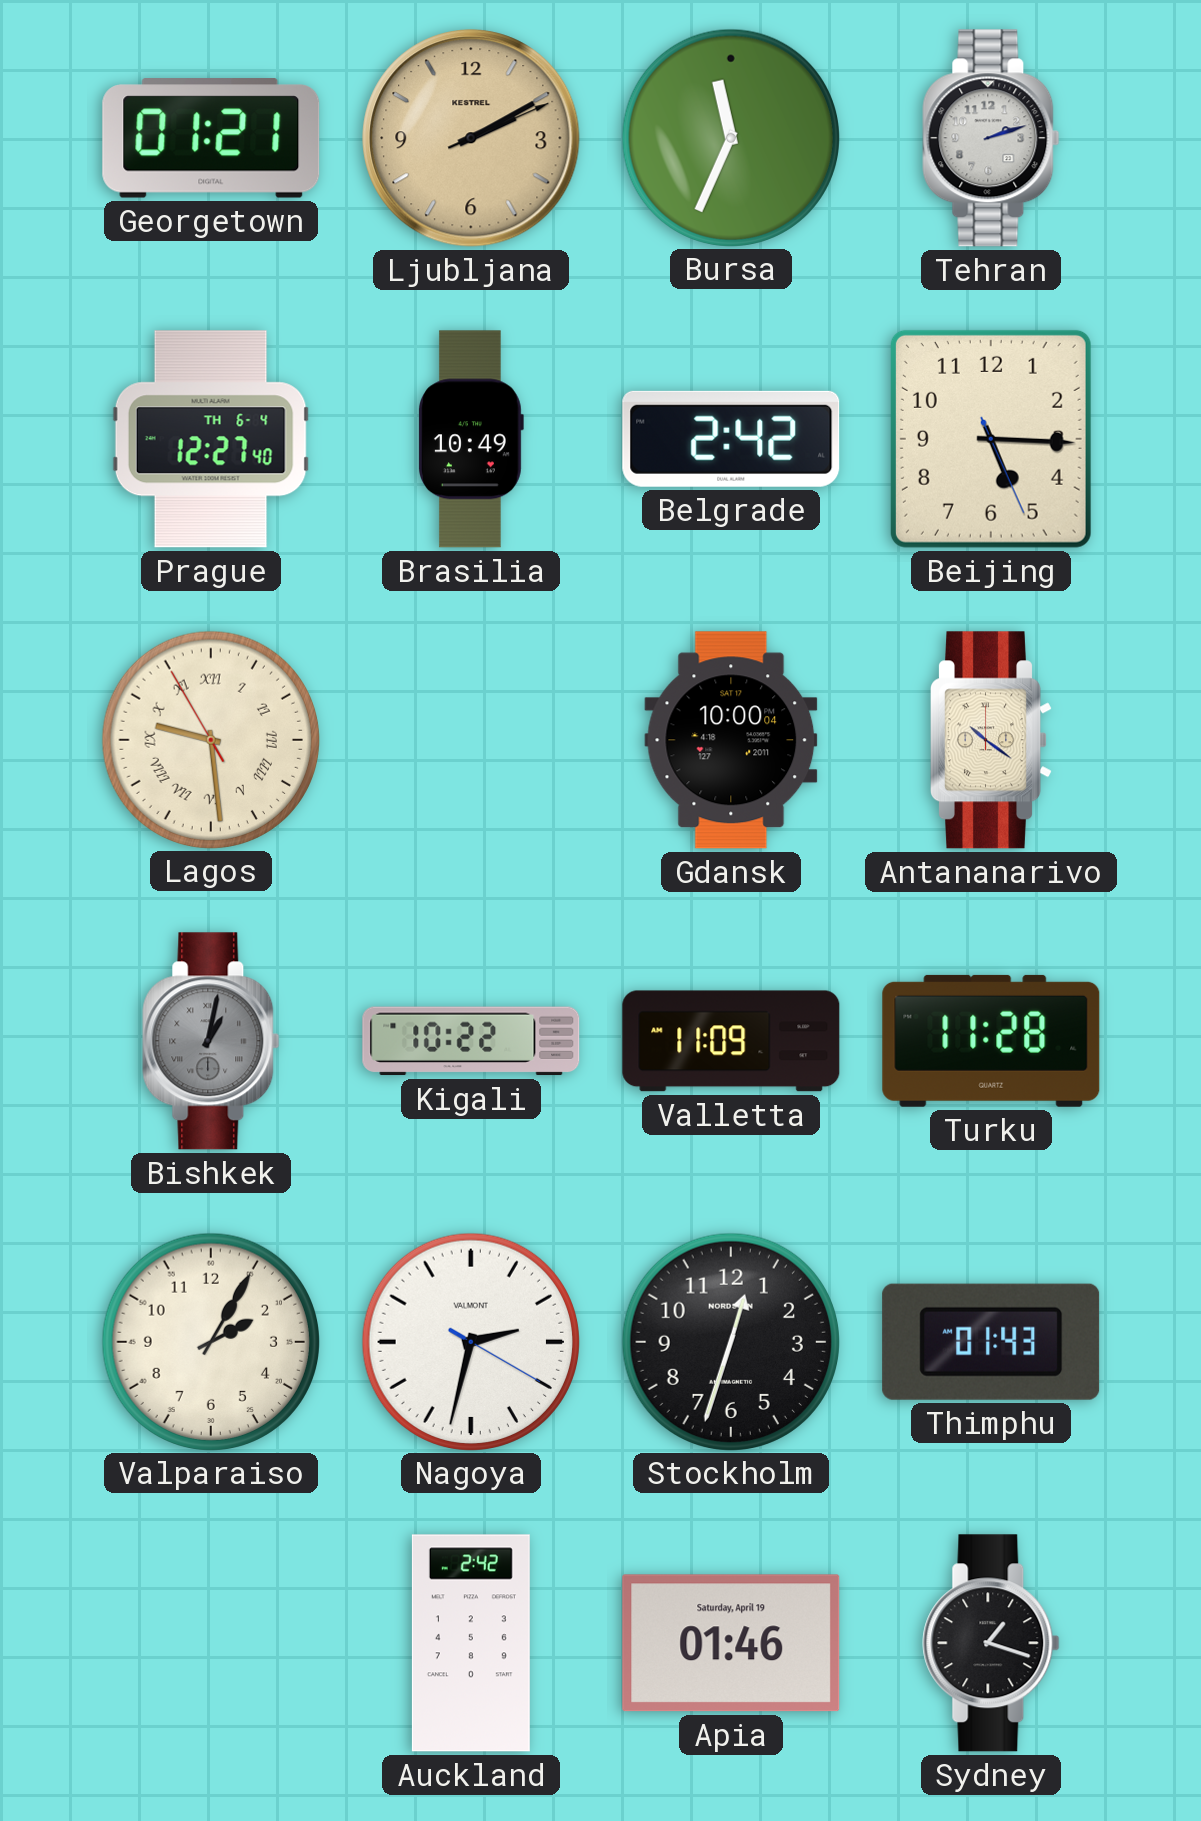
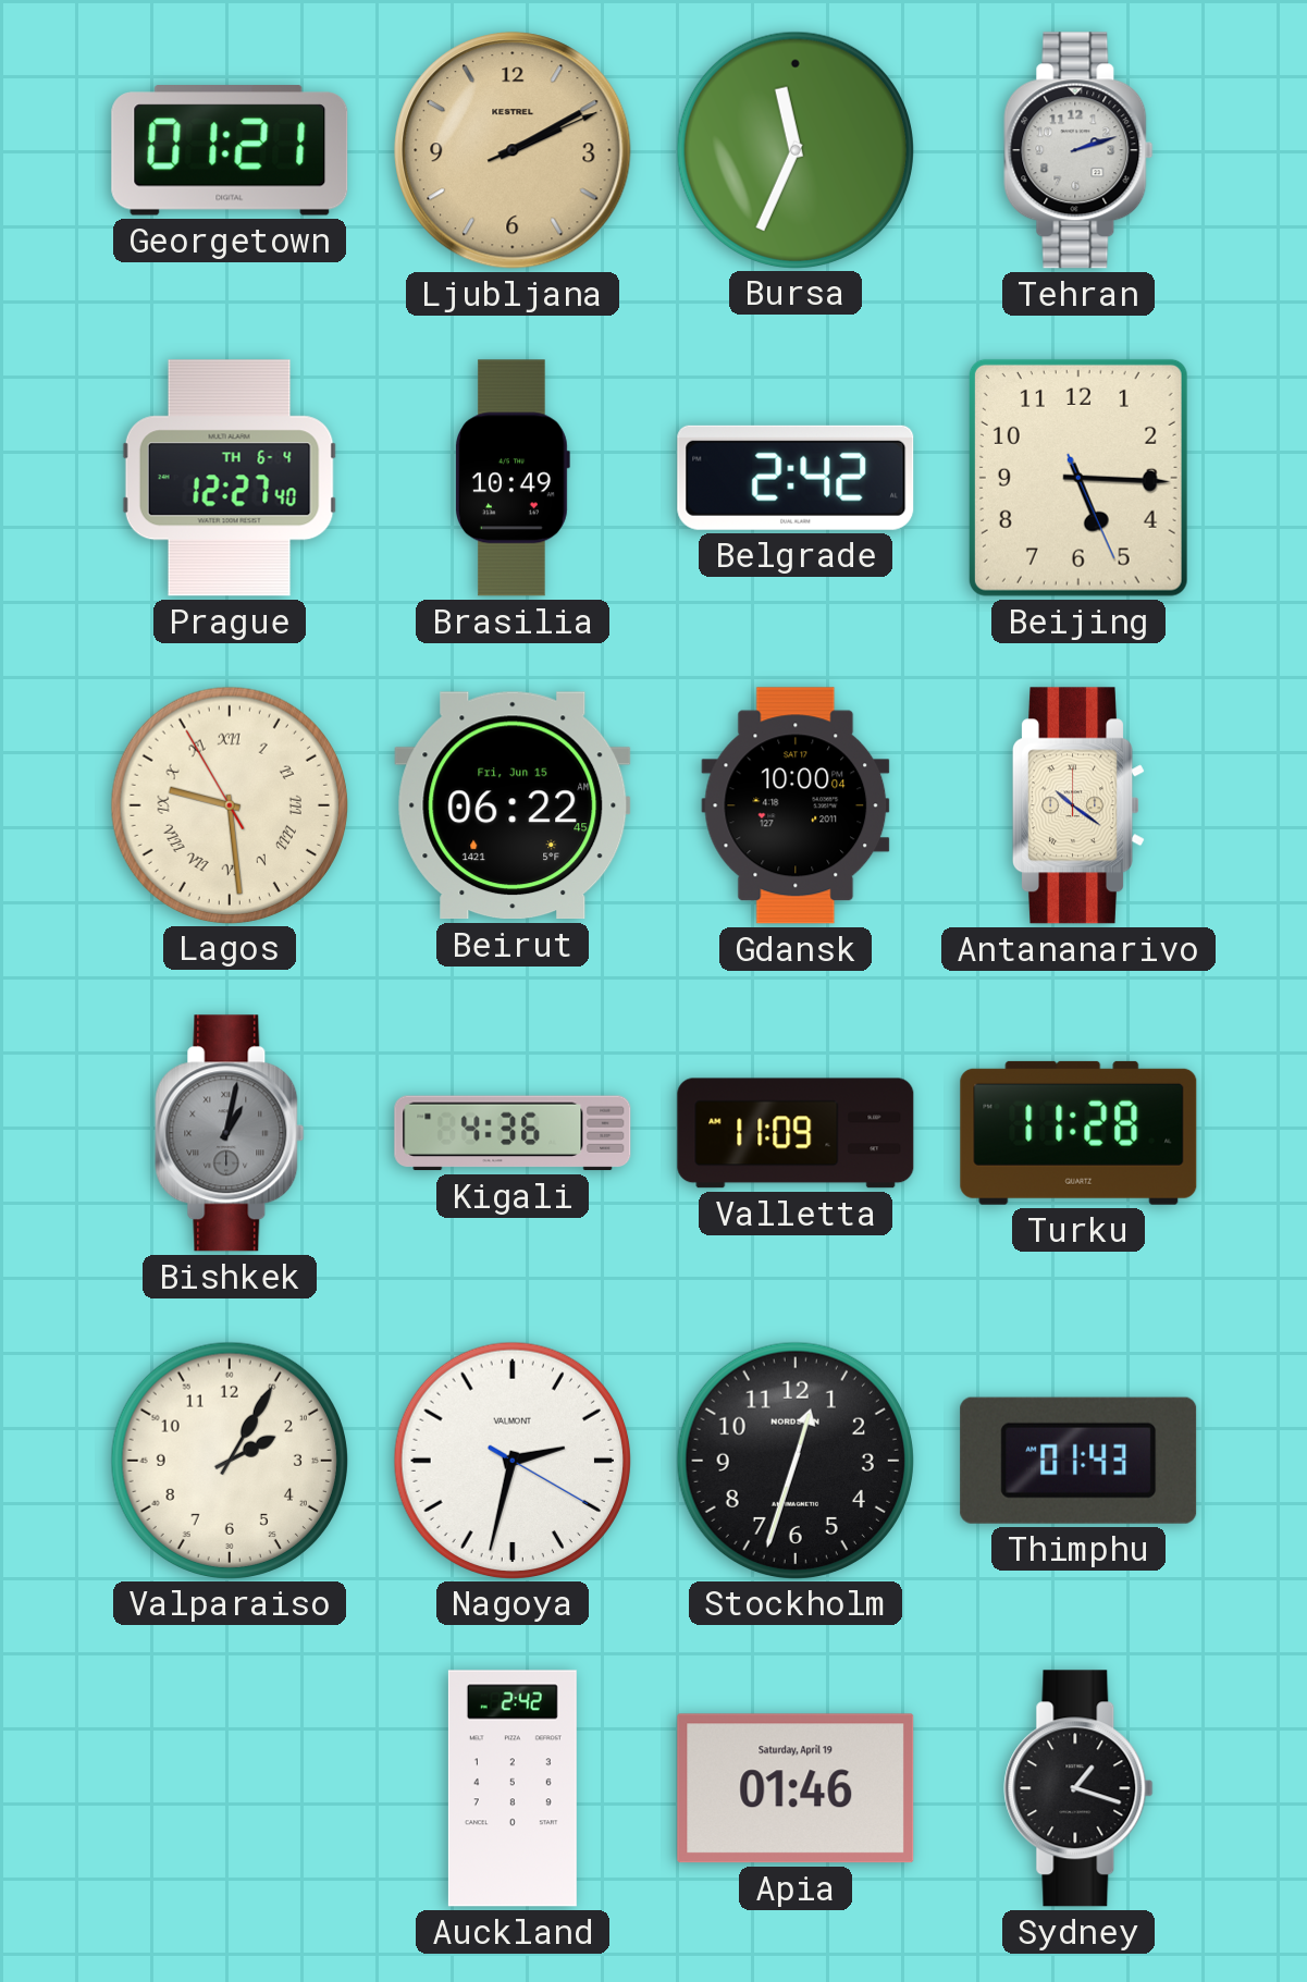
Beirut: none -> 06:22
Kigali: 10:22 -> 4:36
